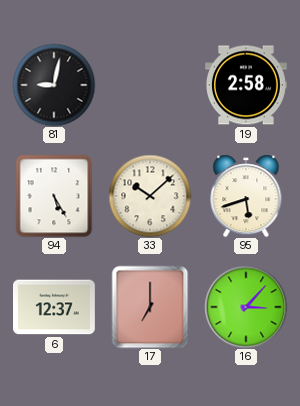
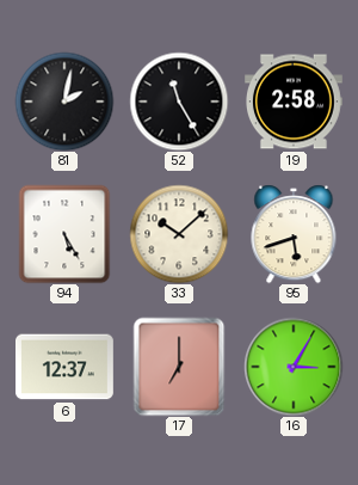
81: 9:02 -> 2:02
52: none -> 11:25
16: 3:07 -> 3:05
